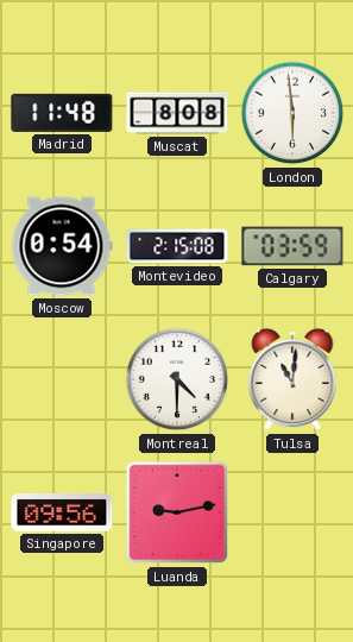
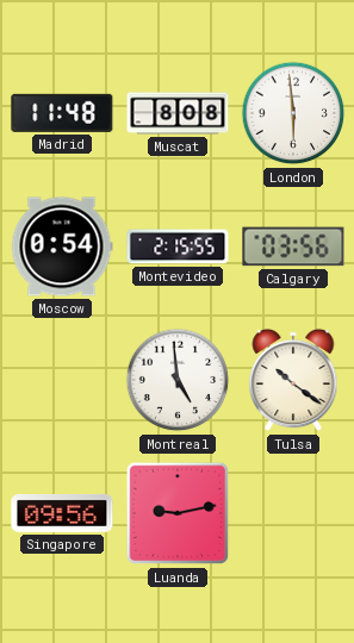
Montevideo: 2:15:08 -> 2:15:55
Calgary: 03:59 -> 03:56
Montreal: 4:30 -> 4:59
Tulsa: 11:01 -> 10:21
